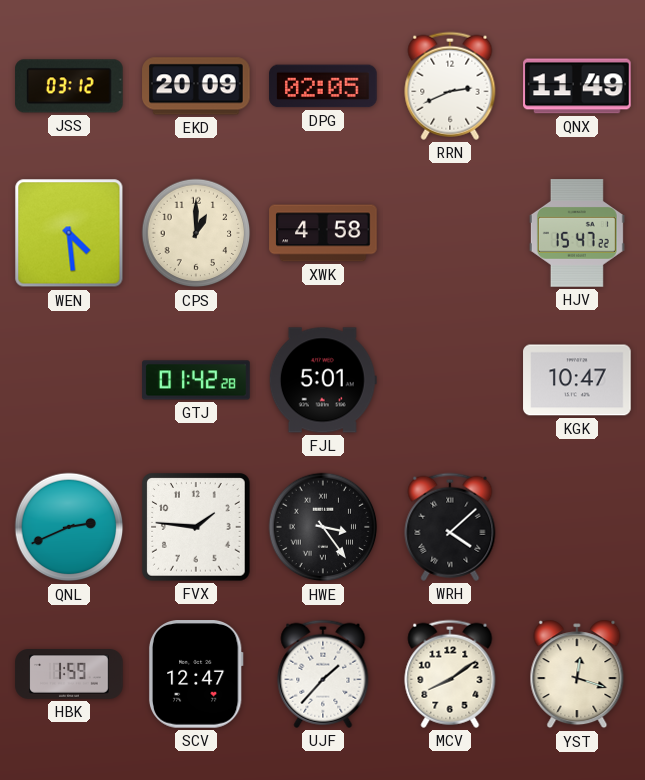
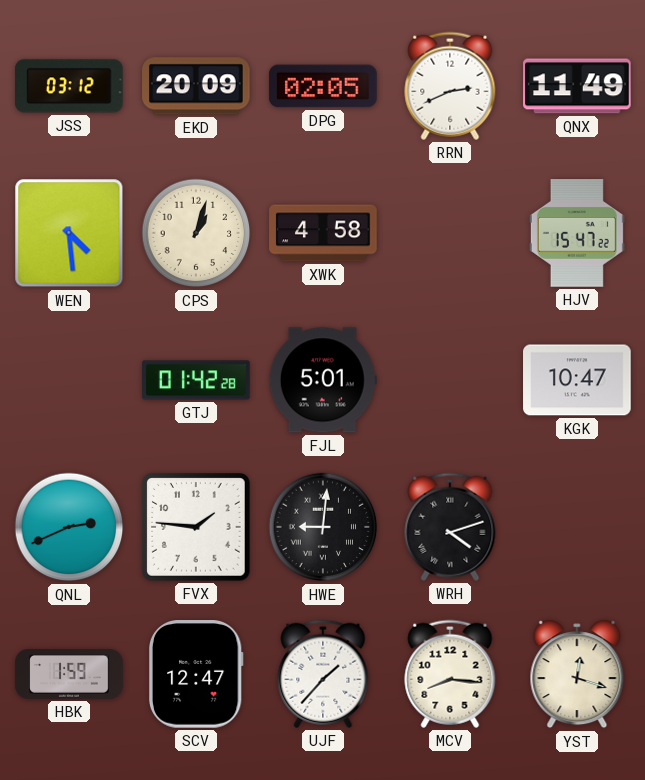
CPS: 1:00 -> 1:03
HWE: 3:24 -> 9:01
WRH: 4:08 -> 4:12
MCV: 8:09 -> 8:16
